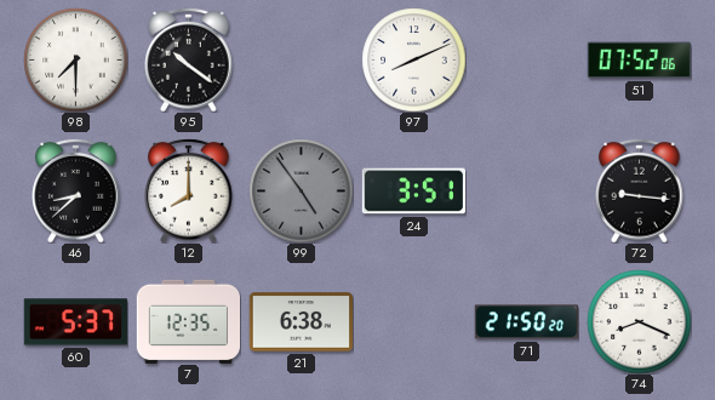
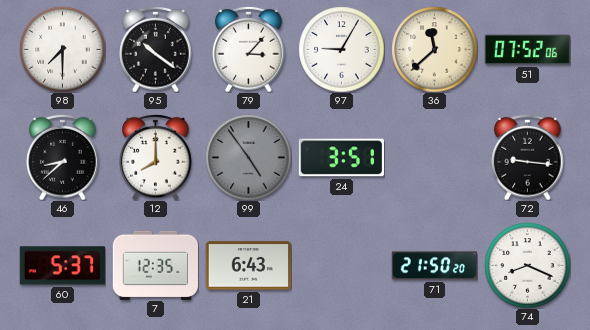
79: none -> 3:07
97: 8:11 -> 9:05
36: none -> 11:38
21: 6:38 -> 6:43
